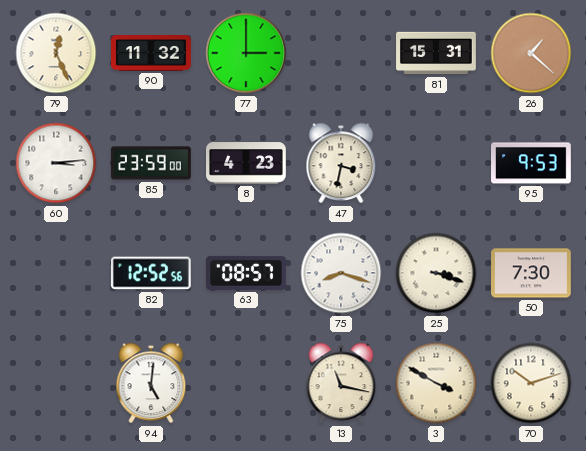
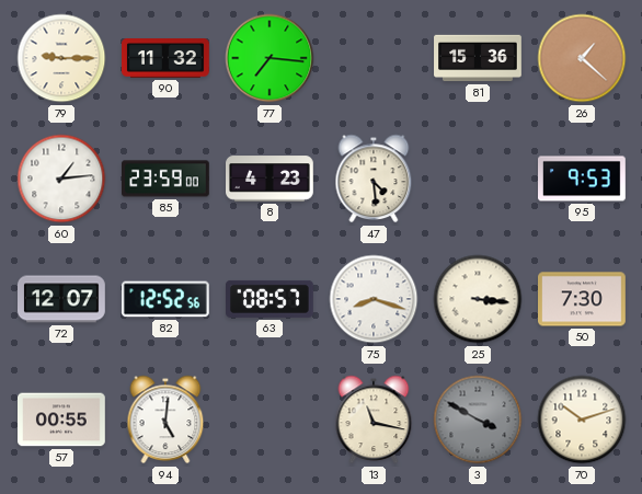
79: 12:26 -> 9:15
77: 3:00 -> 7:16
81: 15:31 -> 15:36
60: 3:14 -> 1:14
47: 3:32 -> 4:29
72: none -> 12:07
25: 3:18 -> 3:16
57: none -> 00:55
3 dial: cream -> grey
